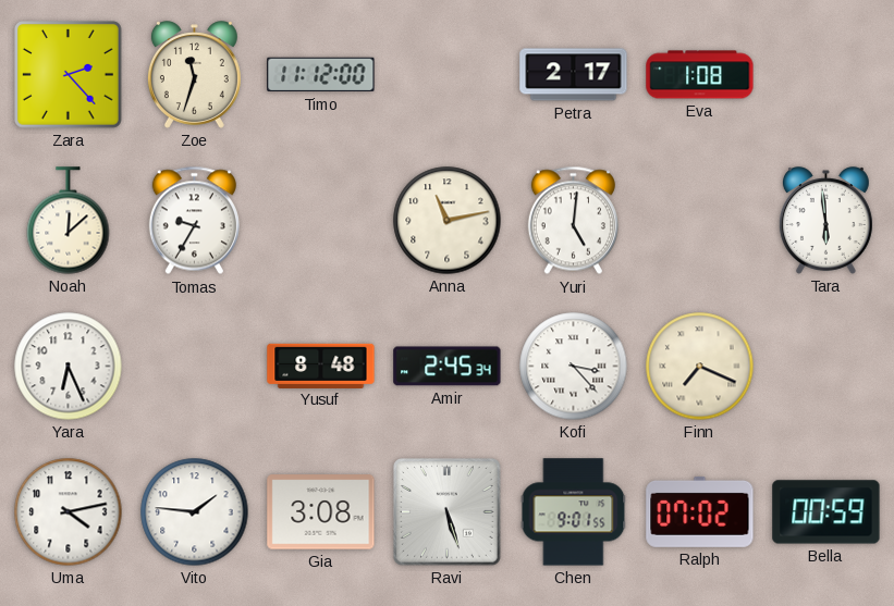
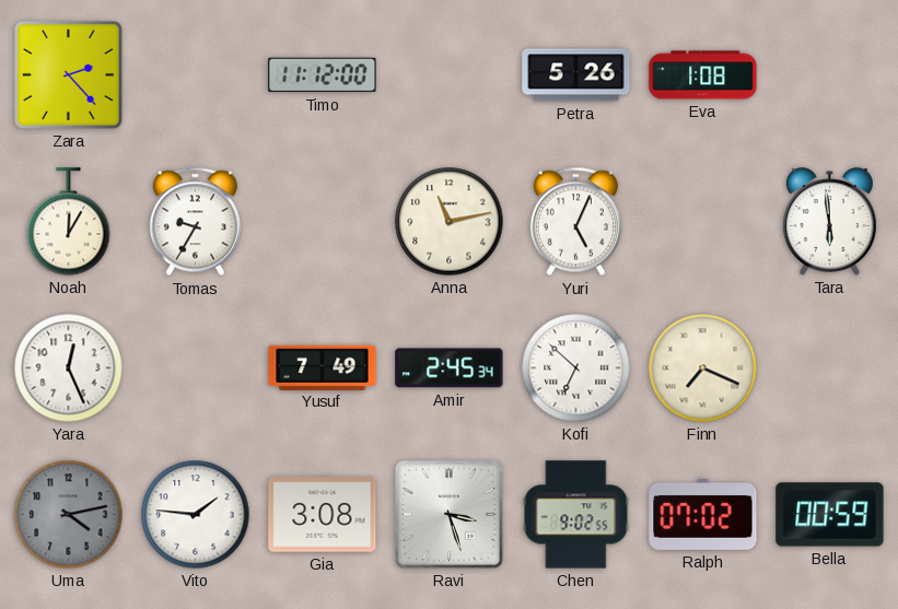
Zoe: 11:33 -> none
Petra: 2:17 -> 5:26
Noah: 12:08 -> 12:05
Yuri: 5:01 -> 5:04
Yara: 6:26 -> 12:26
Yusuf: 8:48 -> 7:49
Kofi: 3:23 -> 6:52
Uma dial: white -> grey
Ravi: 5:27 -> 3:27
Chen: 9:01 -> 9:02
